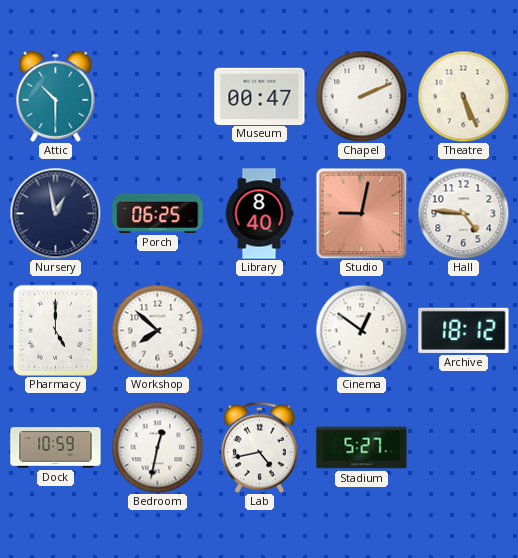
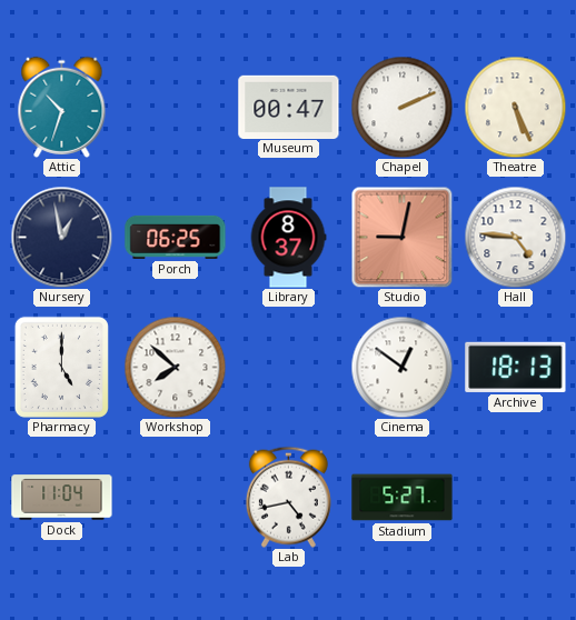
Attic: 10:30 -> 10:33
Library: 8:40 -> 8:37
Archive: 18:12 -> 18:13
Dock: 10:59 -> 11:04
Bedroom: 12:32 -> none
